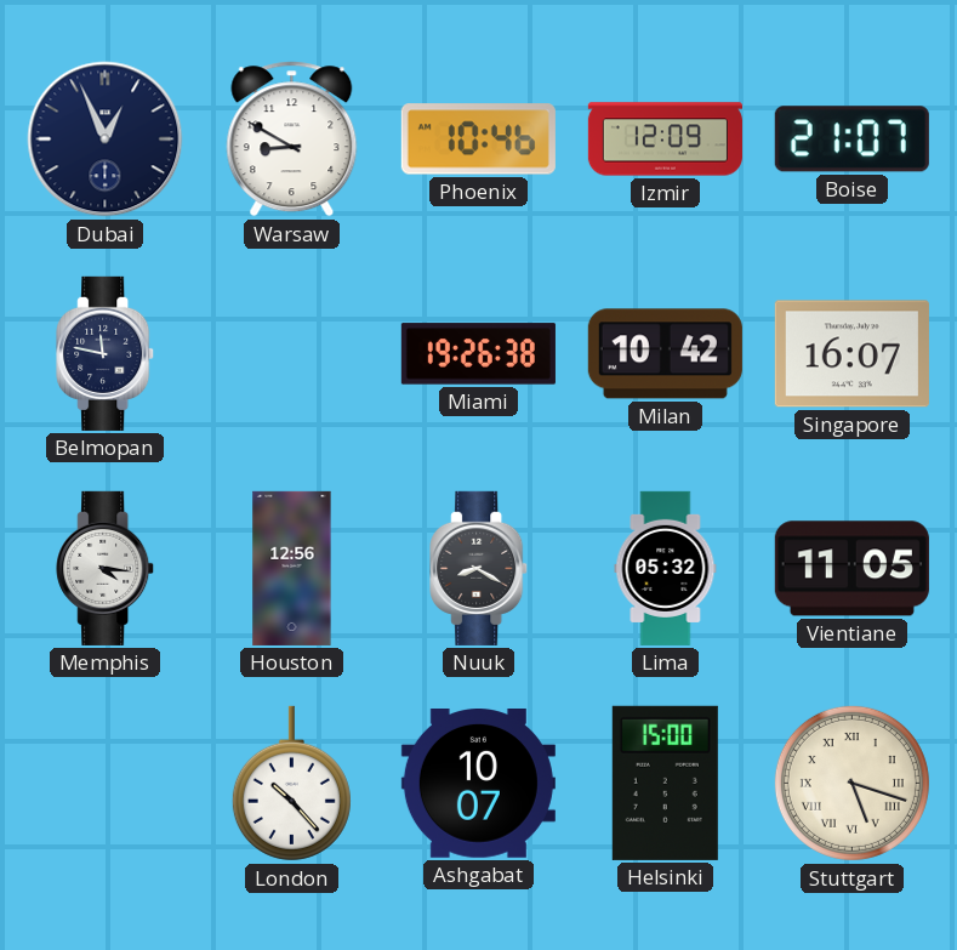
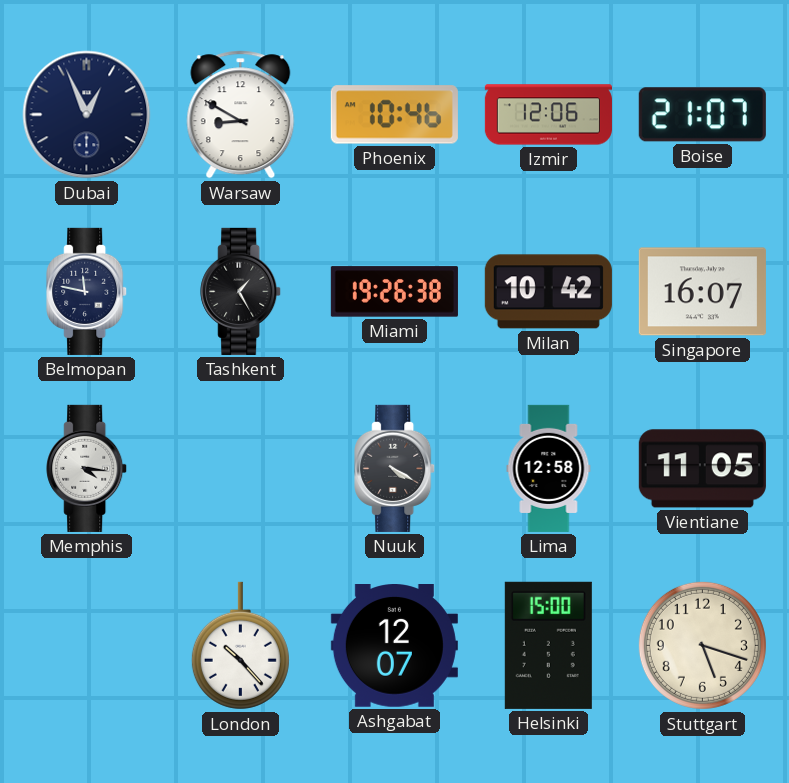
Izmir: 12:09 -> 12:06
Tashkent: none -> 1:25
Houston: 12:56 -> none
Nuuk: 8:20 -> 4:20
Lima: 05:32 -> 12:58
Ashgabat: 10:07 -> 12:07
Stuttgart numerals: Roman -> Arabic
